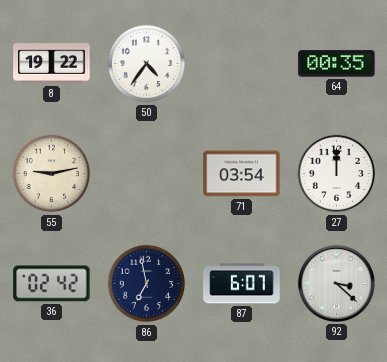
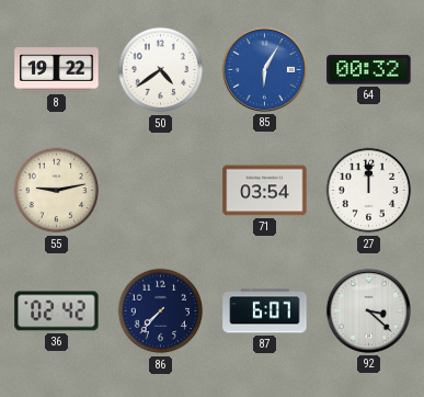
50: 4:36 -> 4:39
85: none -> 6:05
64: 00:35 -> 00:32
86: 6:58 -> 7:37
